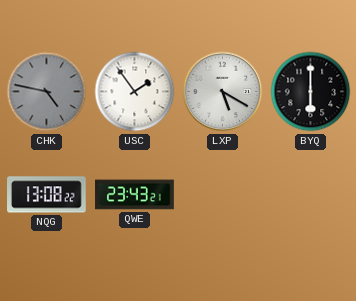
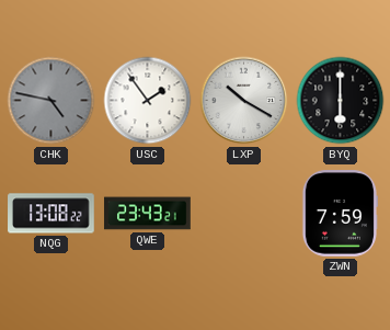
LXP: 5:20 -> 10:20
ZWN: none -> 7:59
